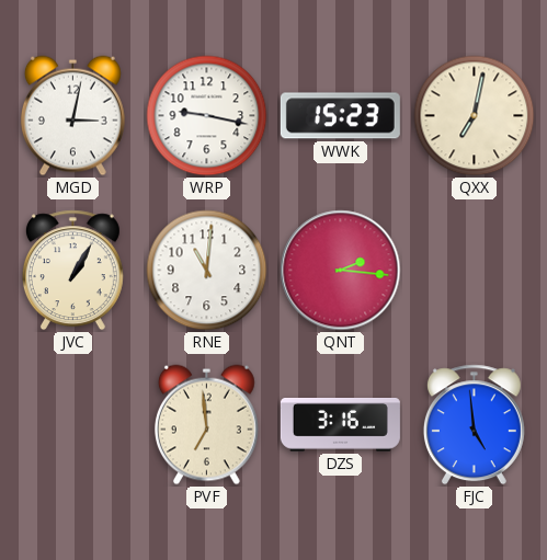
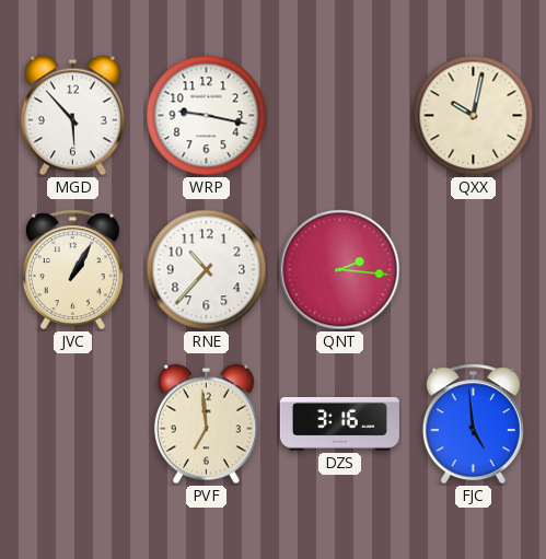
MGD: 3:02 -> 5:53
WWK: 15:23 -> none
QXX: 7:02 -> 10:02
RNE: 11:01 -> 10:37
